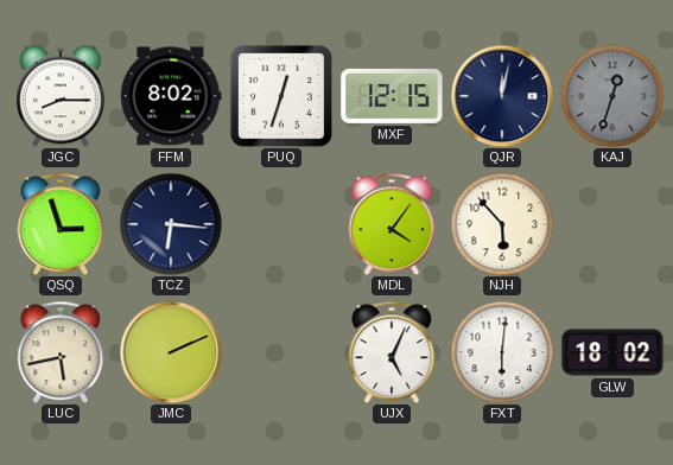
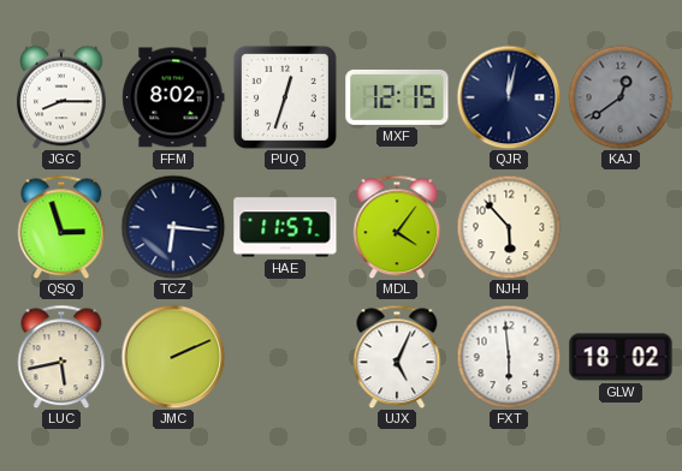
KAJ: 12:33 -> 12:39
HAE: none -> 11:57
FXT: 6:01 -> 5:59
